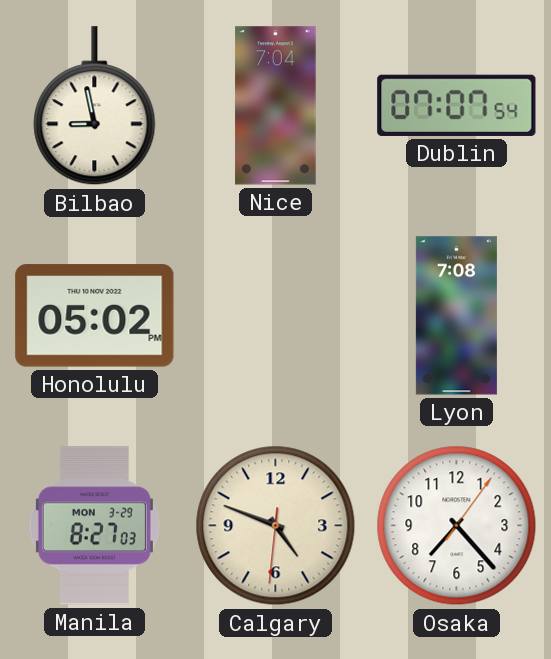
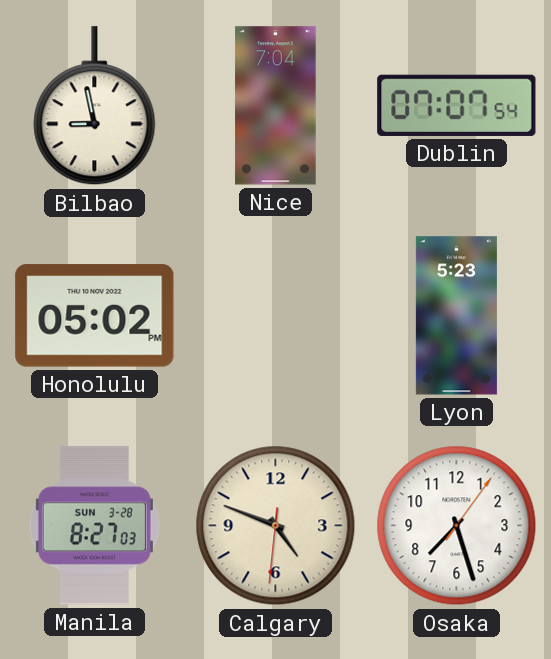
Lyon: 7:08 -> 5:23
Manila date: MON 3-29 -> SUN 3-28
Osaka: 7:23 -> 7:27
